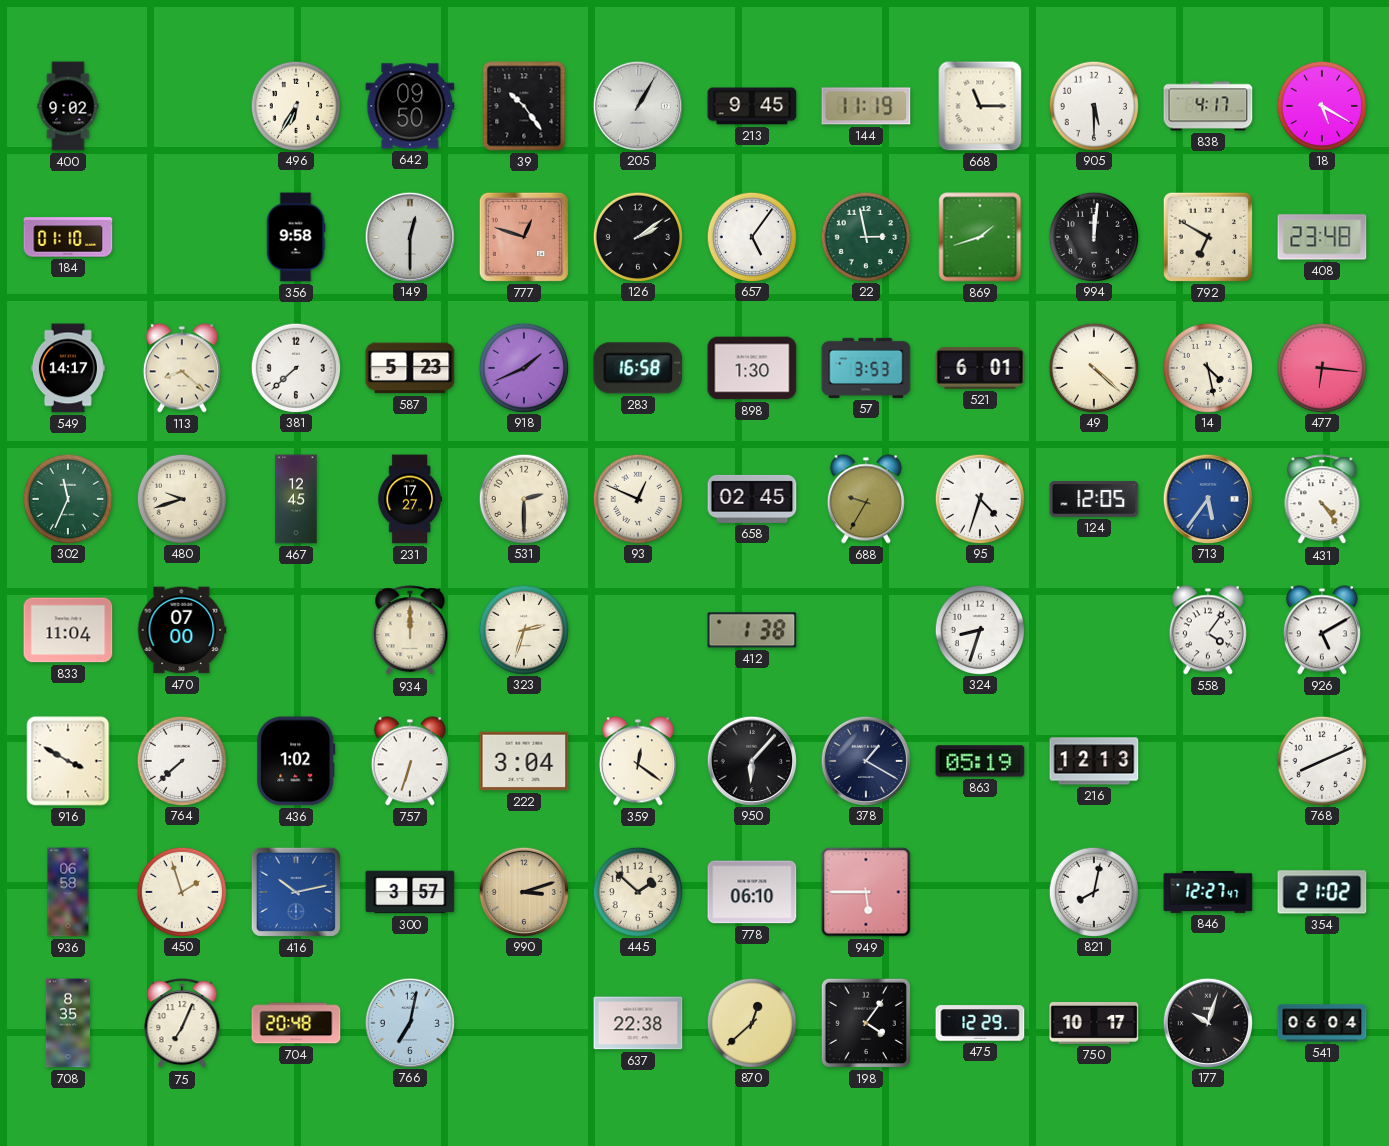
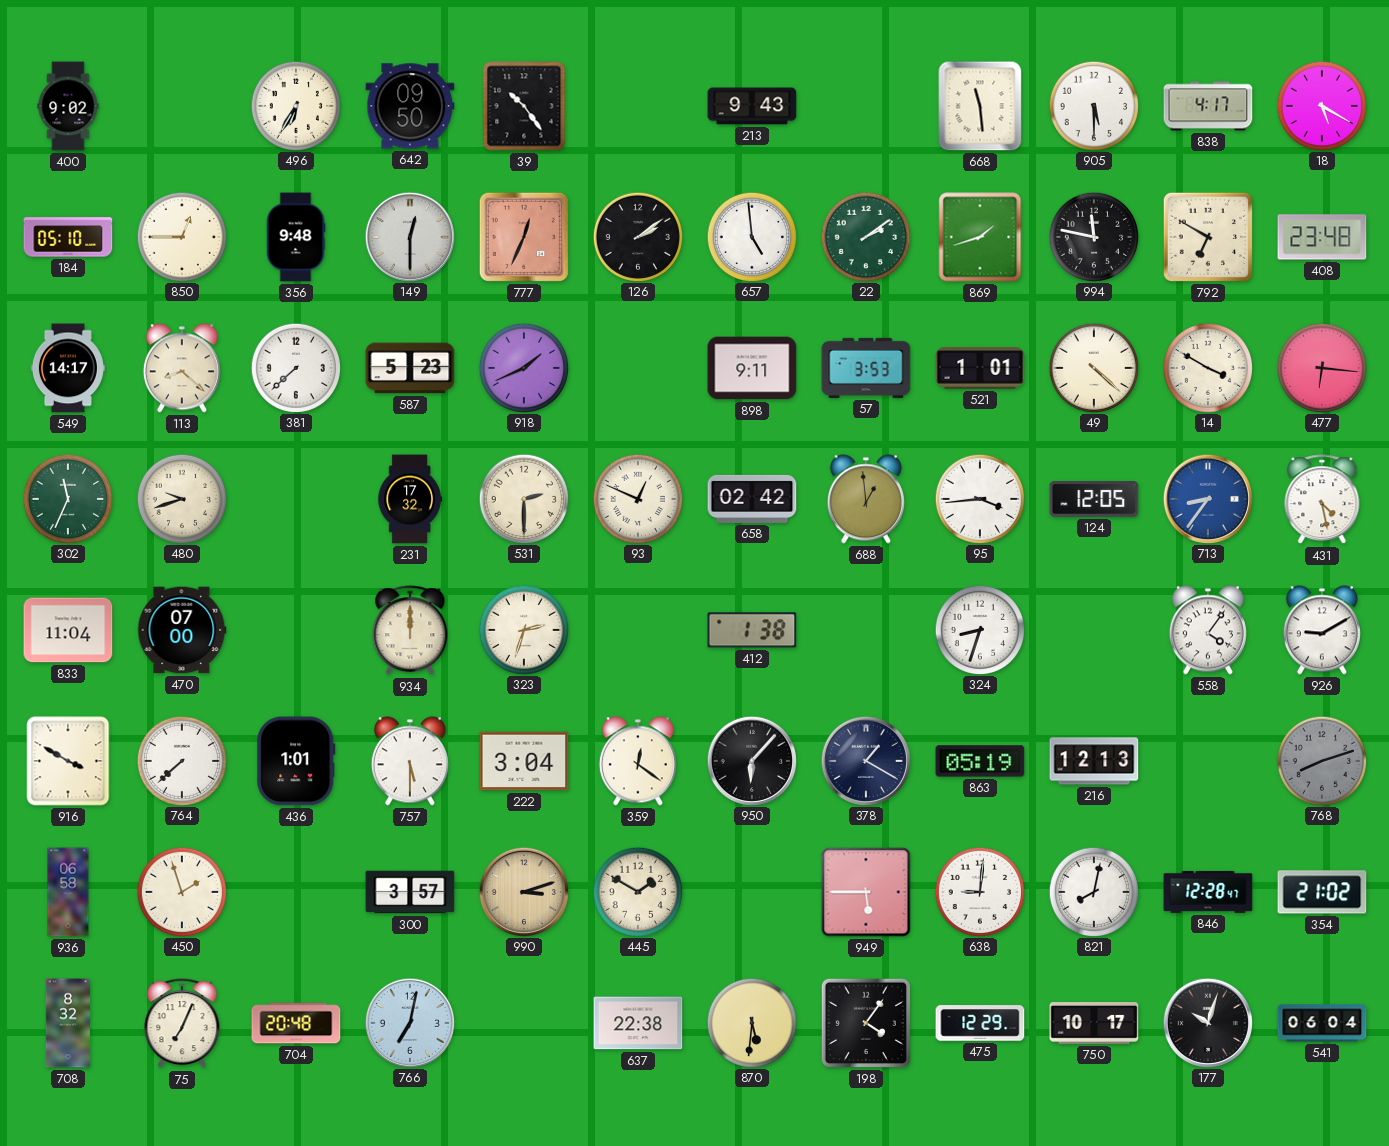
205: 1:05 -> none
213: 9:45 -> 9:43
144: 11:19 -> none
668: 11:15 -> 11:29
184: 01:10 -> 05:10
850: none -> 12:45
356: 9:58 -> 9:48
777: 12:48 -> 12:34
657: 5:06 -> 4:59
22: 2:58 -> 2:09
994: 12:01 -> 11:47
283: 16:58 -> none
898: 1:30 -> 9:11
521: 6:01 -> 1:01
14: 4:28 -> 3:50
467: 12:45 -> none
231: 17:27 -> 17:32
658: 02:45 -> 02:42
688: 9:35 -> 12:59
95: 4:33 -> 3:44
713: 5:36 -> 8:36
431: 4:24 -> 4:28
926: 5:10 -> 9:10
436: 1:02 -> 1:01
757: 6:33 -> 5:30
768: 8:11 -> 8:12
768 dial: white -> grey
416: 10:13 -> none
445: 1:52 -> 1:50
778: 06:10 -> none
638: none -> 9:01
846: 12:27 -> 12:28
708: 8:35 -> 8:32
870: 12:38 -> 5:31
